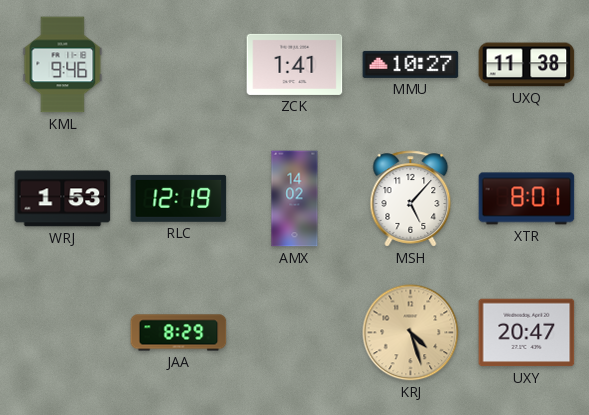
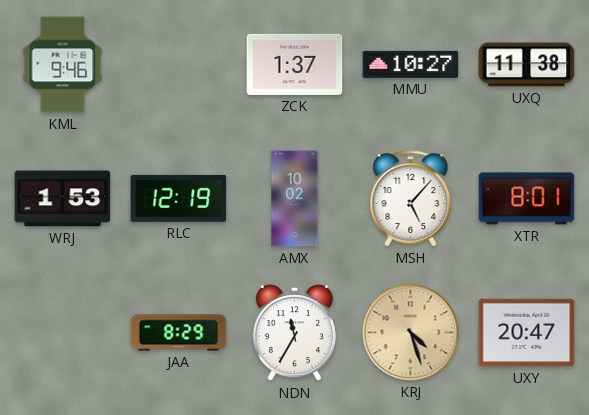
ZCK: 1:41 -> 1:37
AMX: 14:02 -> 10:02
NDN: none -> 11:35
